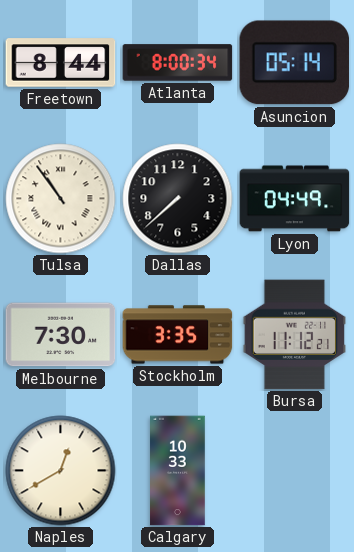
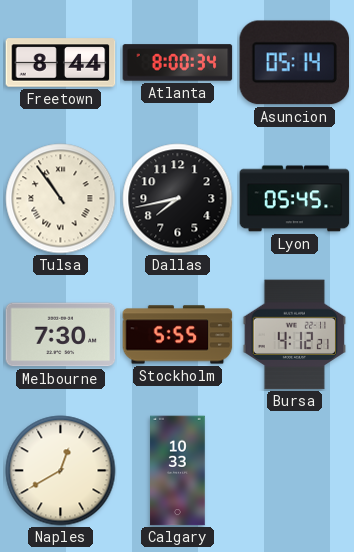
Dallas: 7:38 -> 7:43
Lyon: 04:49 -> 05:45
Stockholm: 3:35 -> 5:55
Bursa: 11:12 -> 4:12
